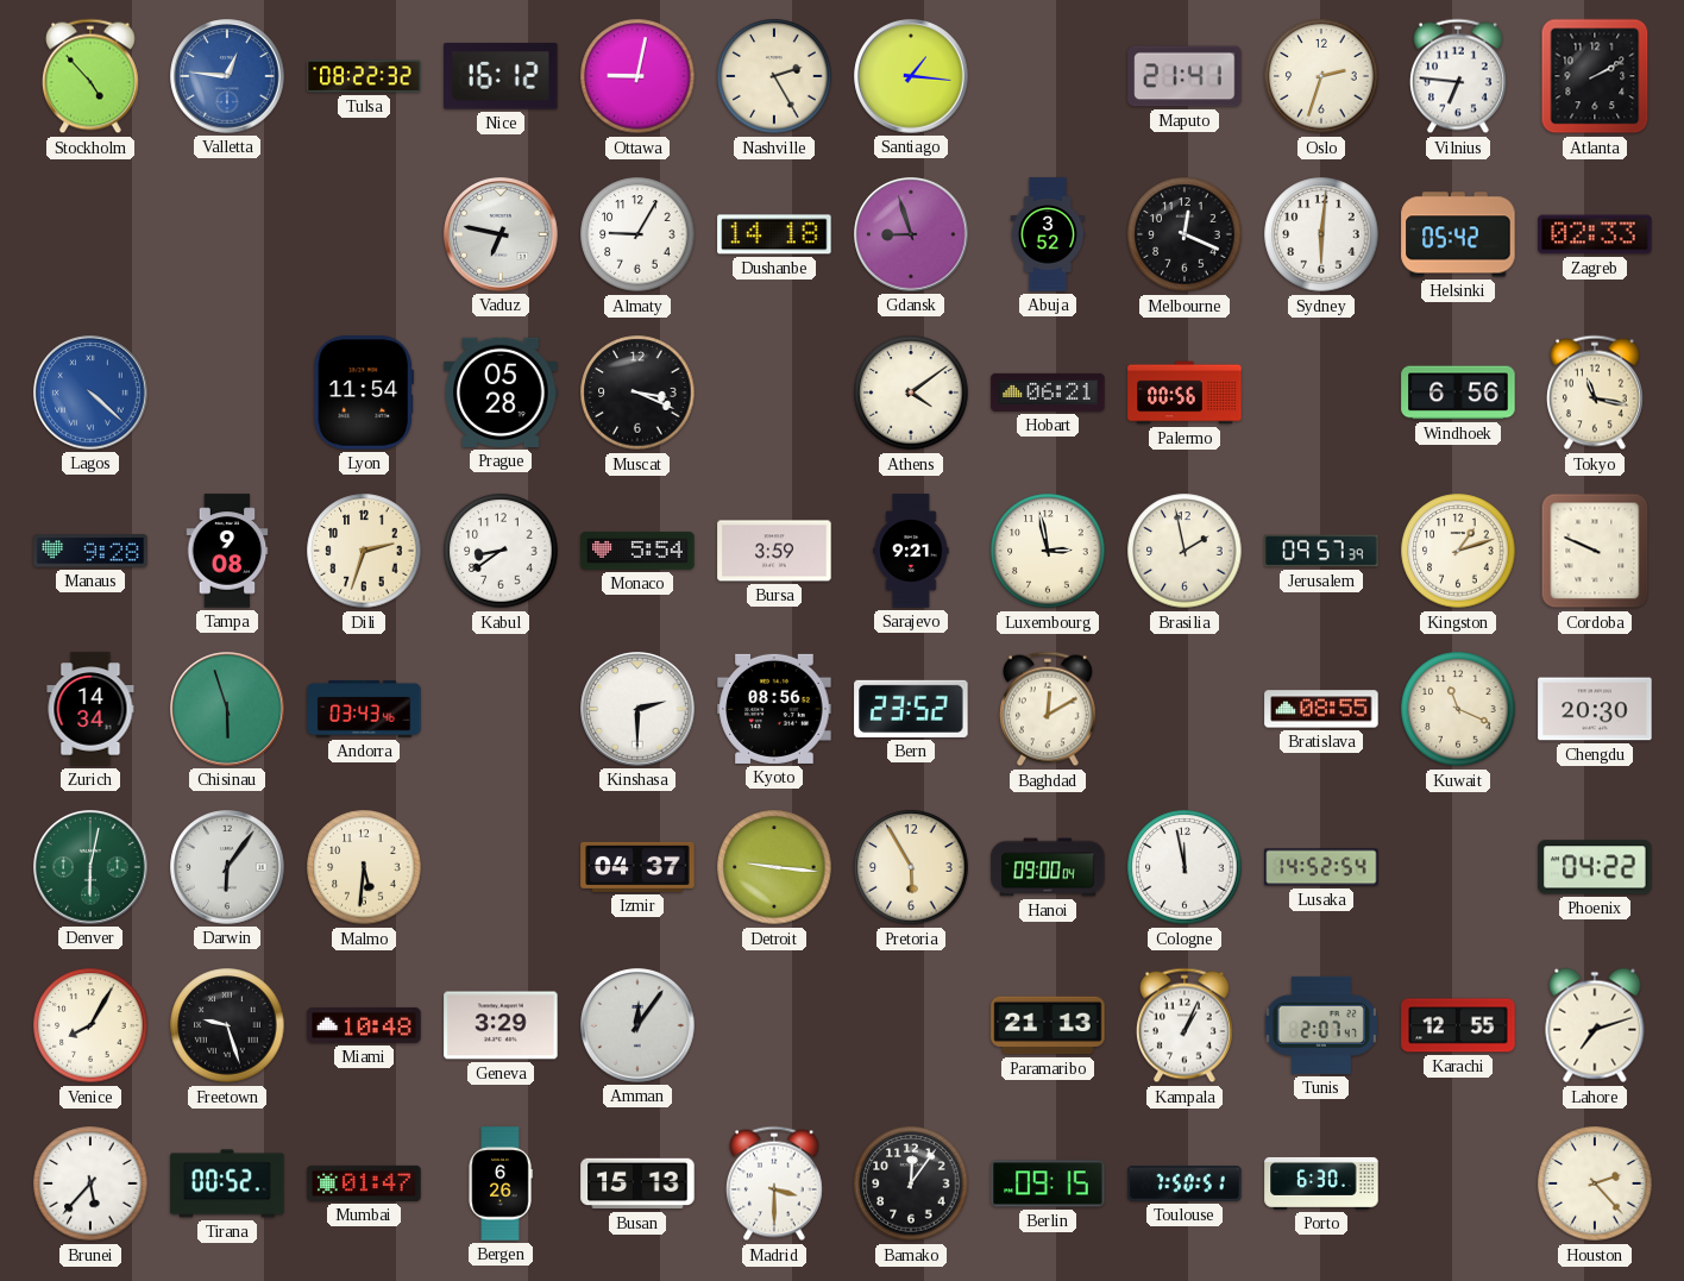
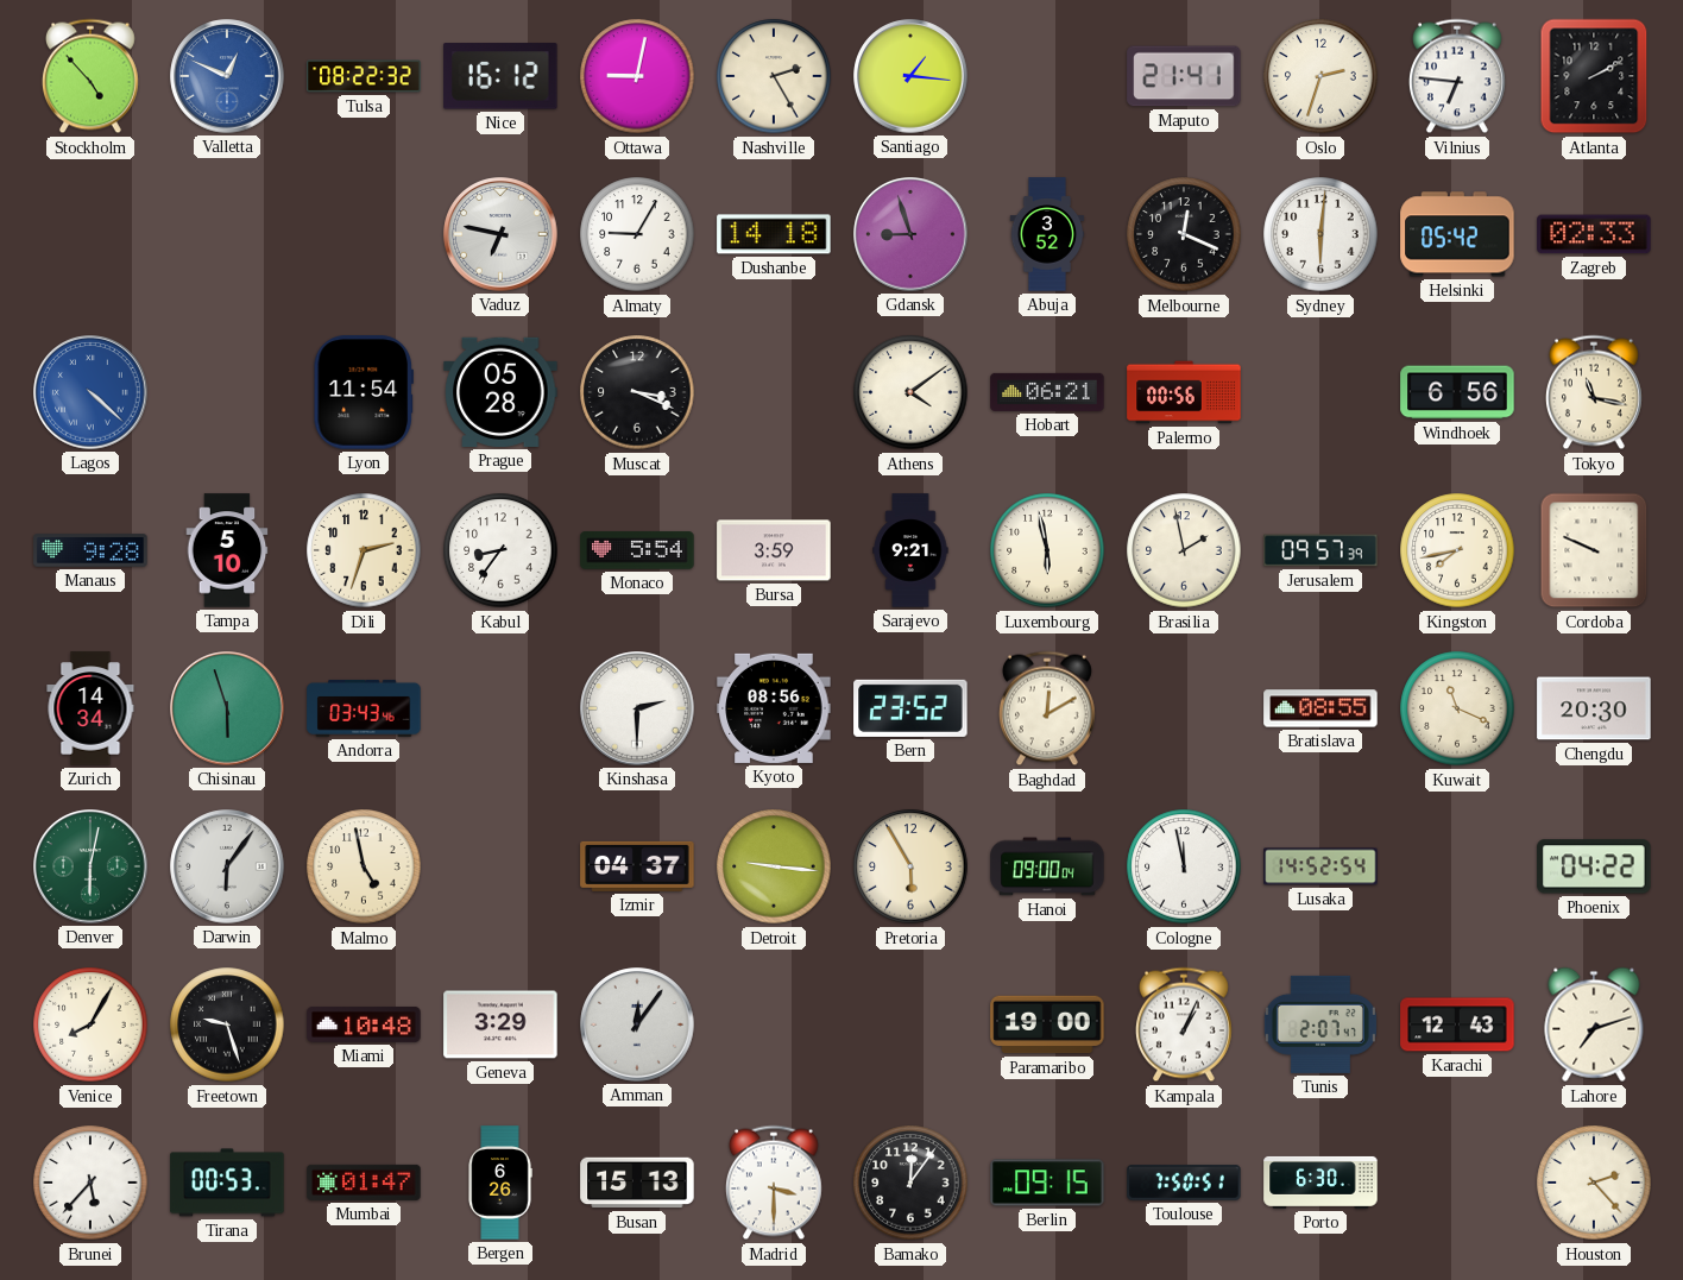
Valletta: 12:46 -> 12:49
Tampa: 9:08 -> 5:10
Kabul: 8:39 -> 8:36
Luxembourg: 2:58 -> 5:58
Kingston: 1:12 -> 7:43
Malmo: 5:31 -> 4:58
Paramaribo: 21:13 -> 19:00
Karachi: 12:55 -> 12:43
Tirana: 00:52 -> 00:53
